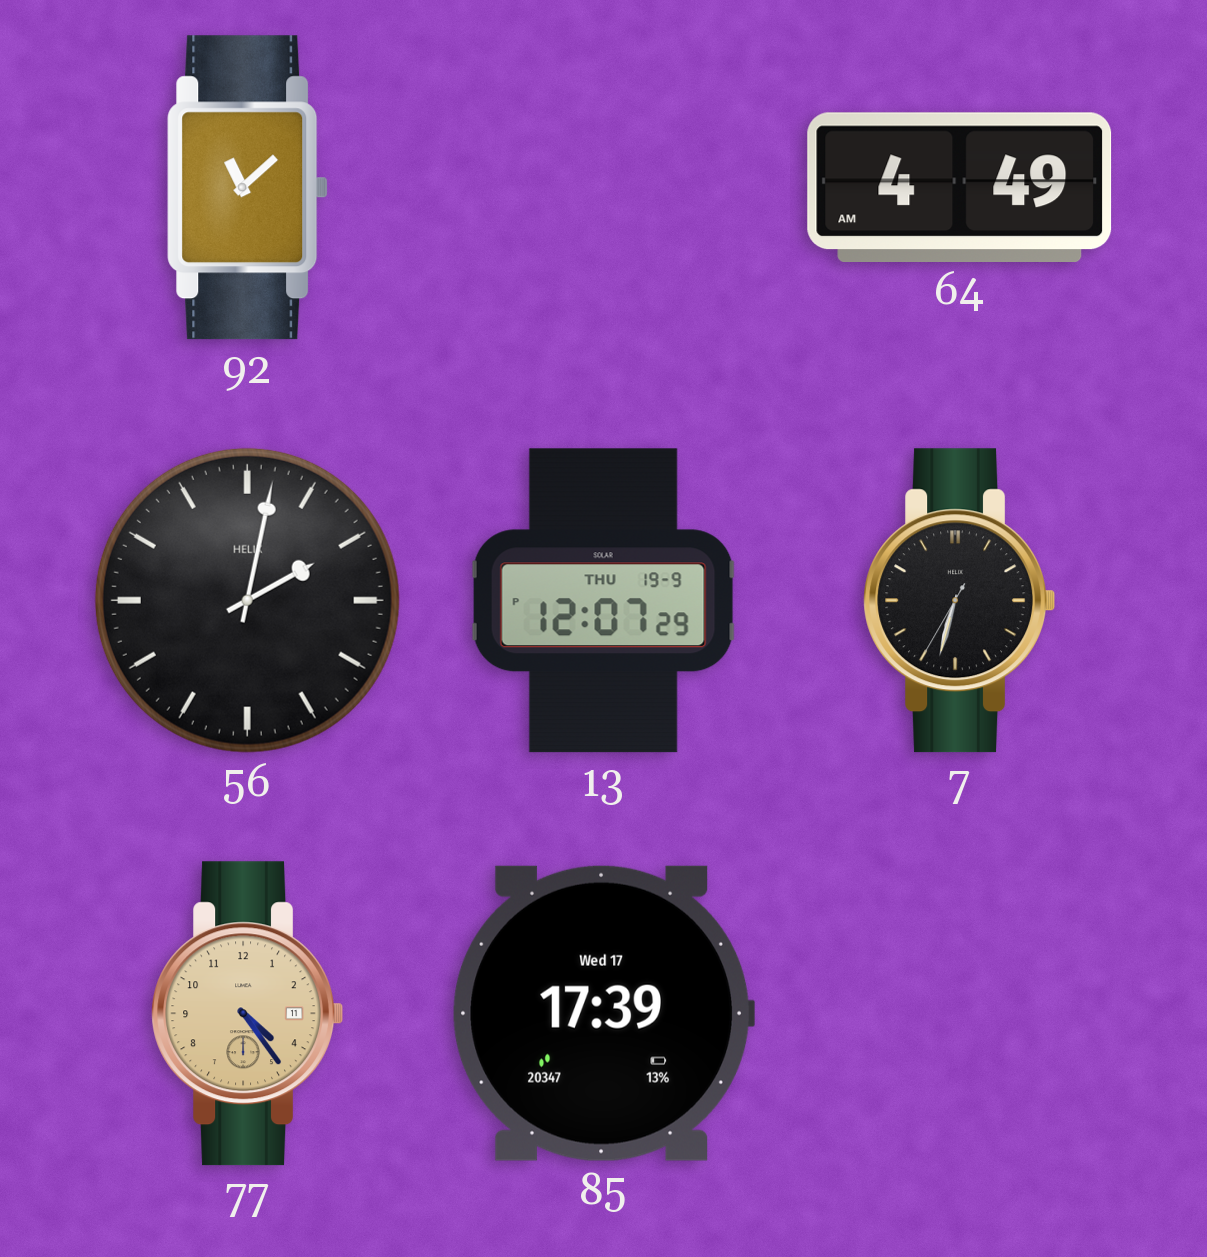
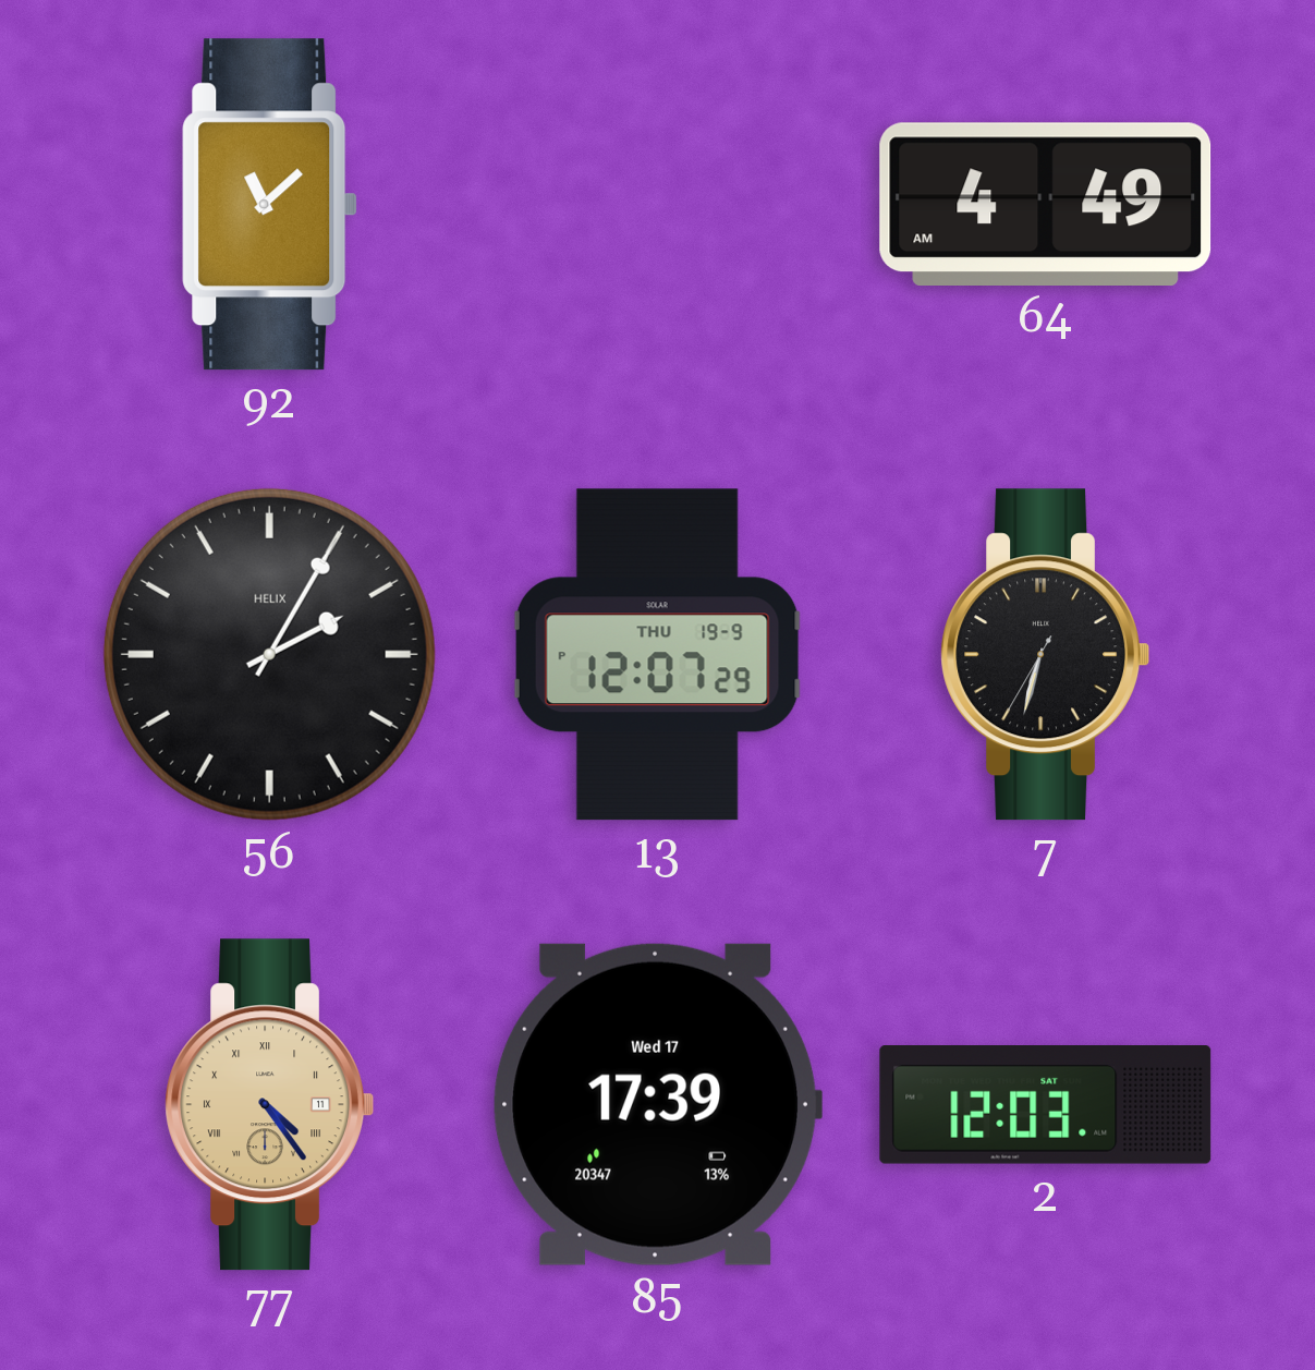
56: 2:02 -> 2:05
77 numerals: Arabic -> Roman
2: none -> 12:03
